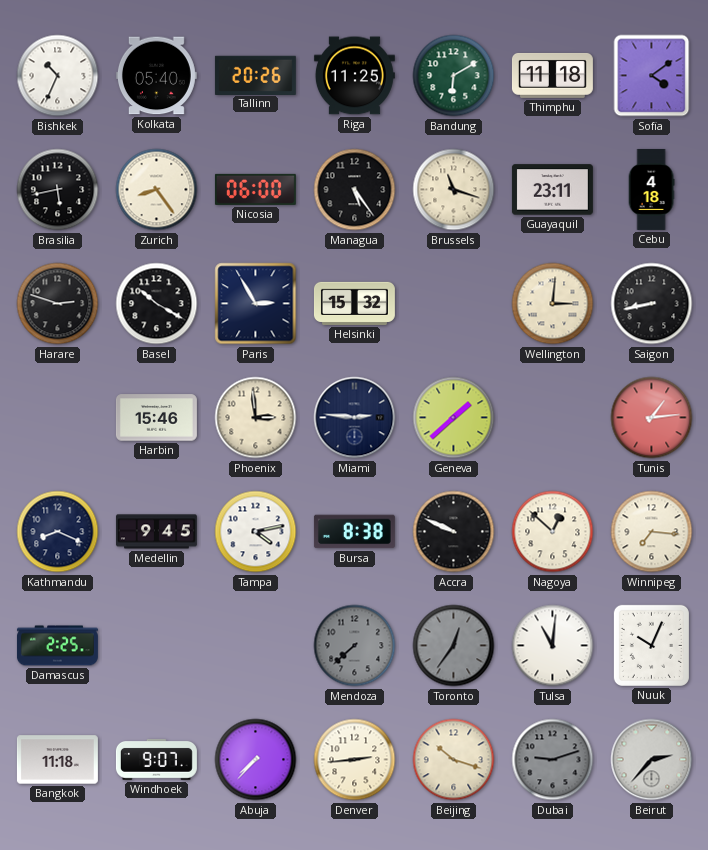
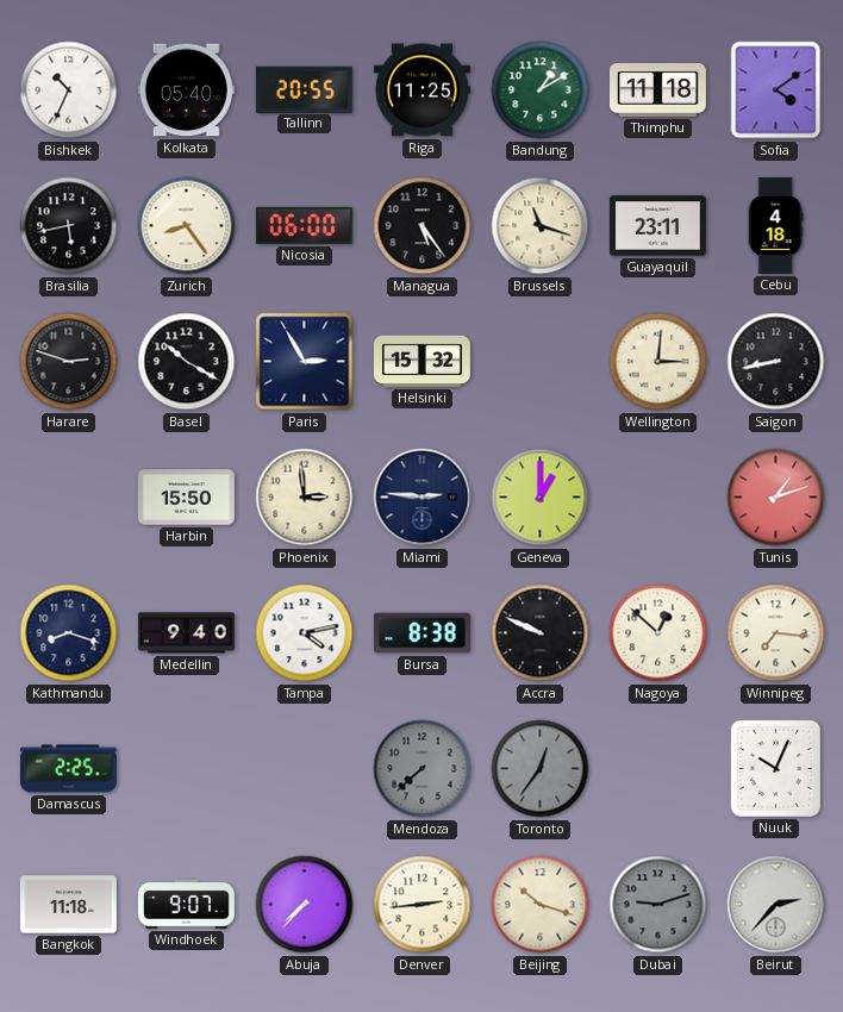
Tallinn: 20:26 -> 20:55
Bandung: 6:10 -> 1:10
Harbin: 15:46 -> 15:50
Geneva: 1:38 -> 1:00
Tunis: 1:14 -> 1:12
Kathmandu: 8:19 -> 8:18
Medellin: 9:45 -> 9:40
Tulsa: 11:01 -> none
